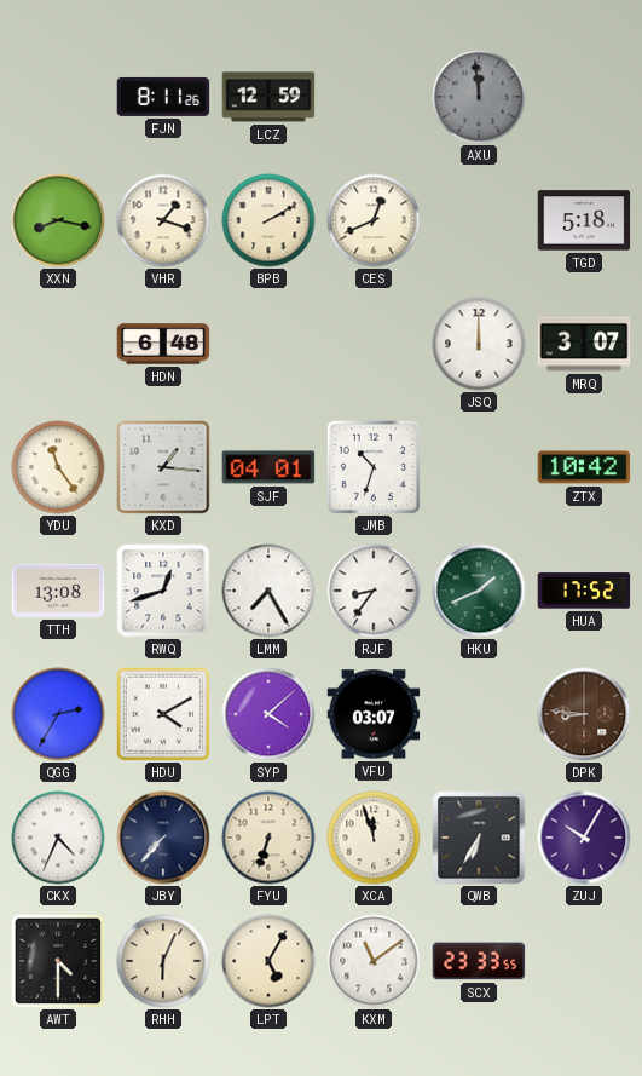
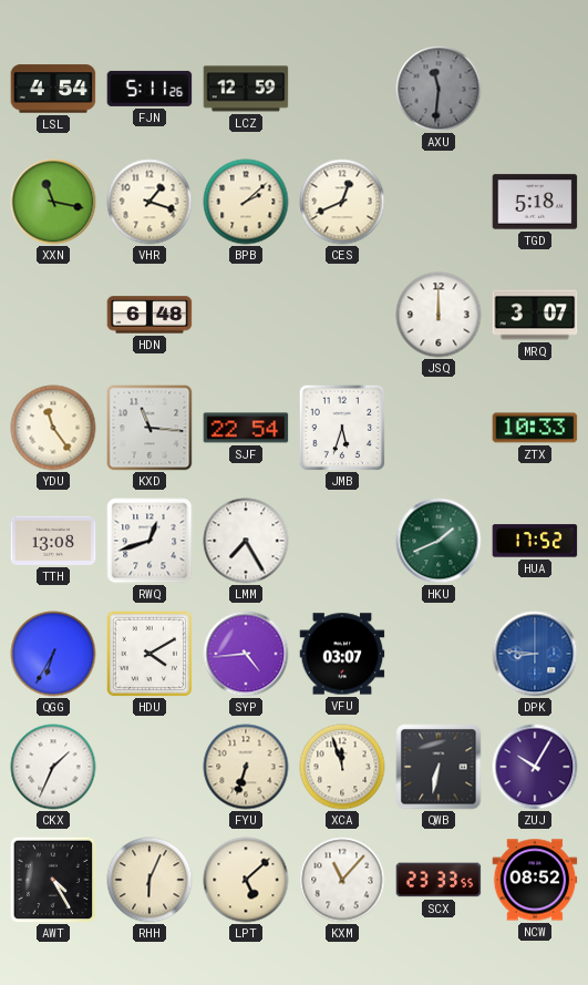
LSL: none -> 4:54
FJN: 8:11 -> 5:11
AXU: 11:59 -> 11:31
XXN: 8:17 -> 11:17
BPB: 2:10 -> 2:08
KXD: 1:16 -> 11:16
SJF: 04:01 -> 22:54
JMB: 10:33 -> 5:33
ZTX: 10:42 -> 10:33
RJF: 8:36 -> none
QGG: 2:35 -> 6:35
SYP: 4:08 -> 4:44
DPK dial: brown -> blue
CKX: 4:34 -> 1:34
JBY: 7:37 -> none
QWB: 6:35 -> 6:32
AWT: 4:30 -> 4:25
LPT: 5:05 -> 5:08
KXM: 11:09 -> 11:07
NCW: none -> 08:52
